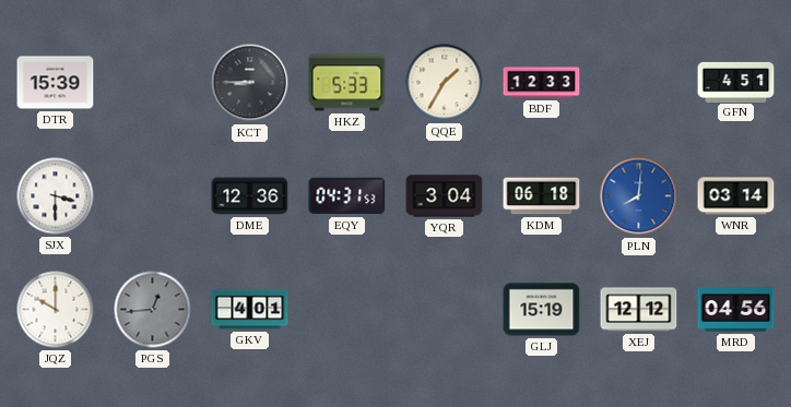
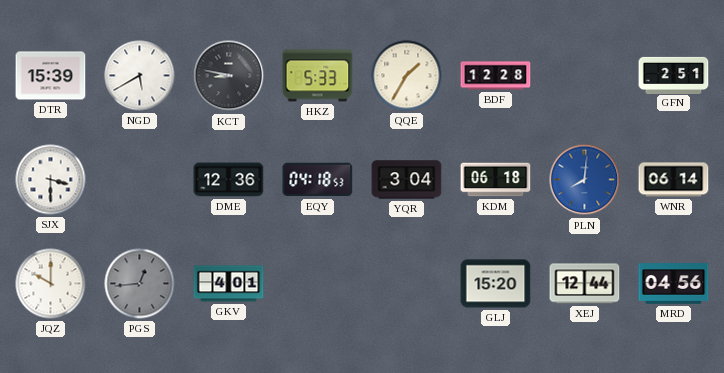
NGD: none -> 5:40
KCT: 8:45 -> 8:47
BDF: 12:33 -> 12:28
GFN: 4:51 -> 2:51
EQY: 04:31 -> 04:18
WNR: 03:14 -> 06:14
GLJ: 15:19 -> 15:20
XEJ: 12:12 -> 12:44
